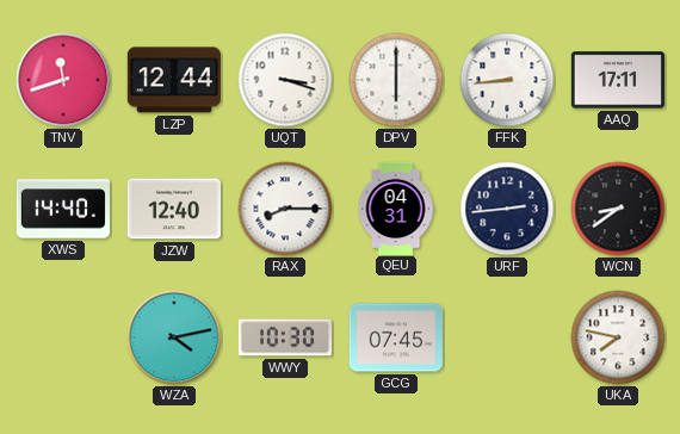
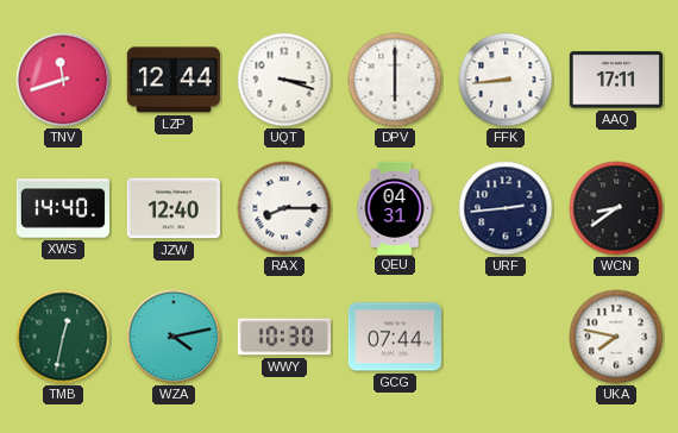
TMB: none -> 12:32
GCG: 07:45 -> 07:44
